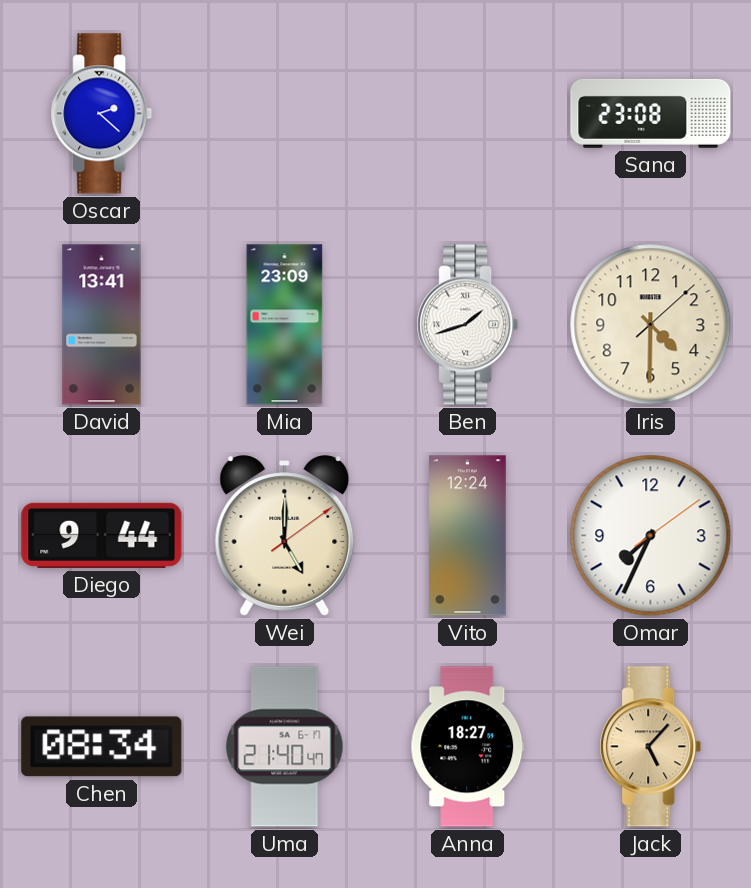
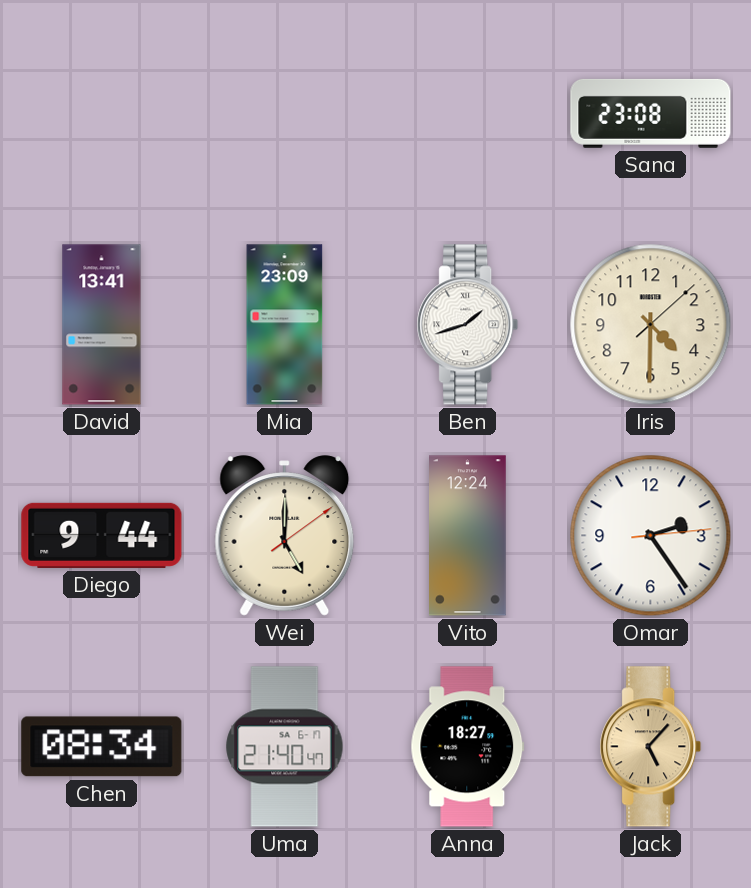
Oscar: 2:22 -> none
Omar: 7:34 -> 2:24
